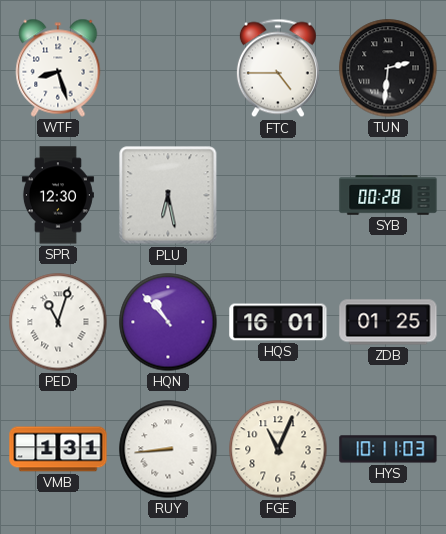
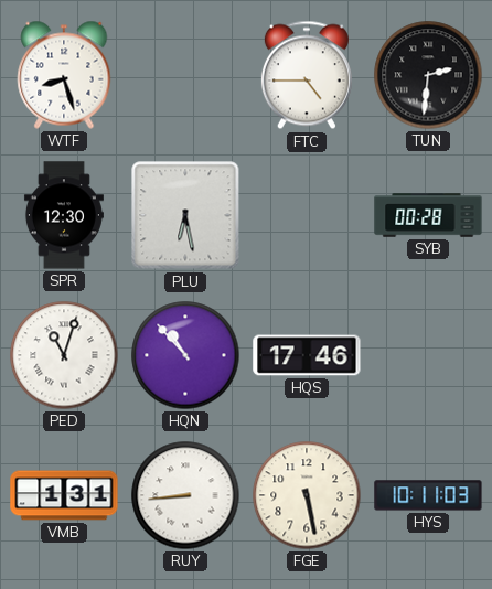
HQS: 16:01 -> 17:46
ZDB: 01:25 -> none
FGE: 11:04 -> 5:28
